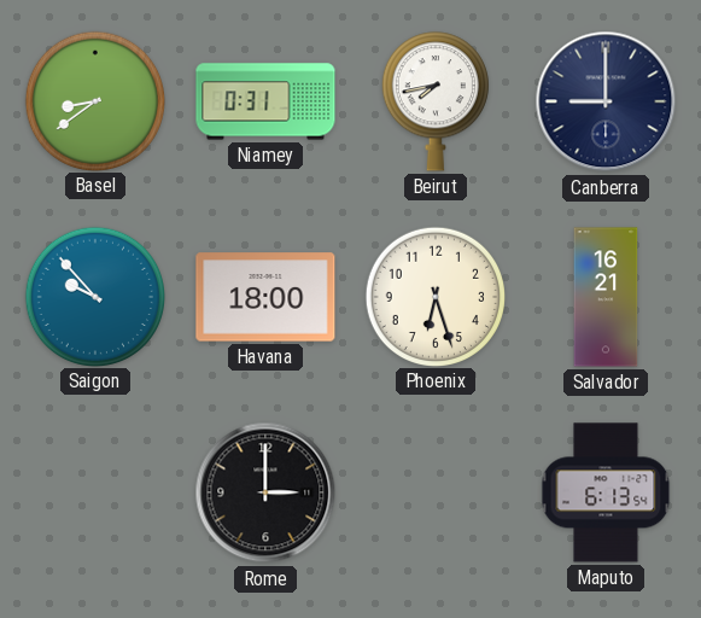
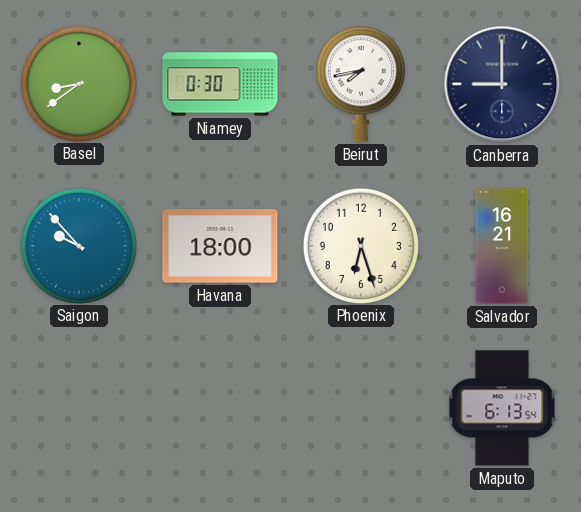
Niamey: 0:31 -> 0:30
Rome: 3:00 -> none
